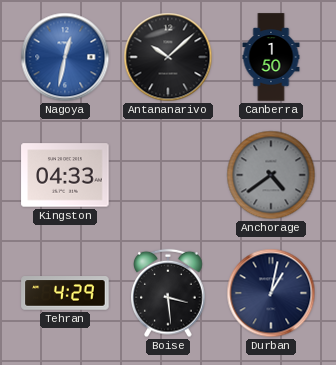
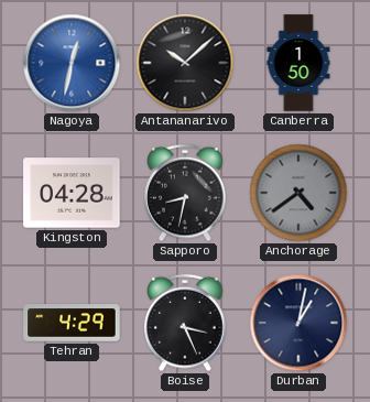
Kingston: 04:33 -> 04:28
Sapporo: none -> 8:32
Boise: 3:29 -> 3:26
